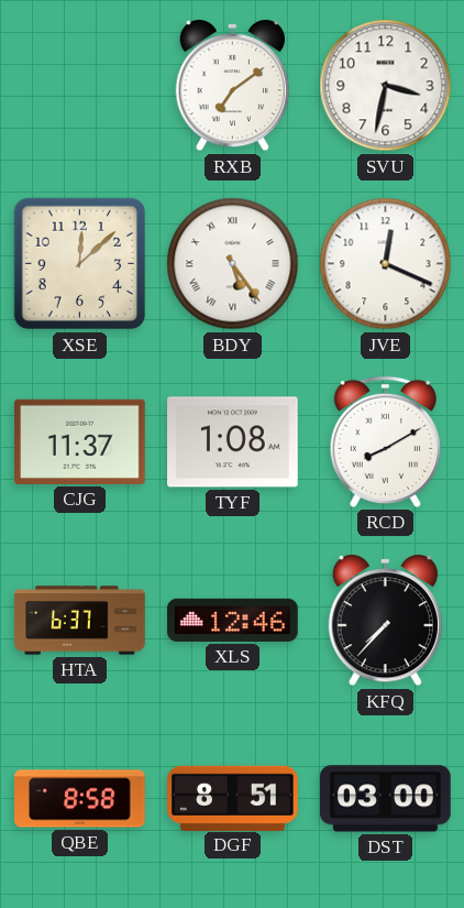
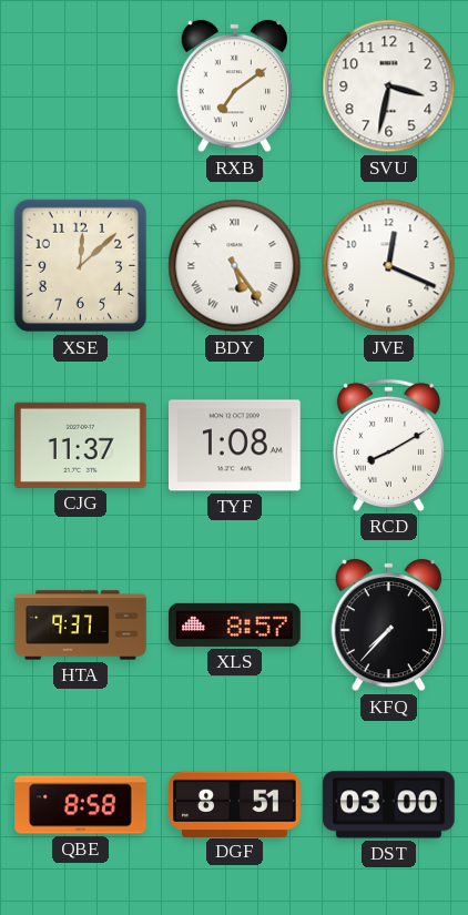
HTA: 6:37 -> 9:37
XLS: 12:46 -> 8:57
